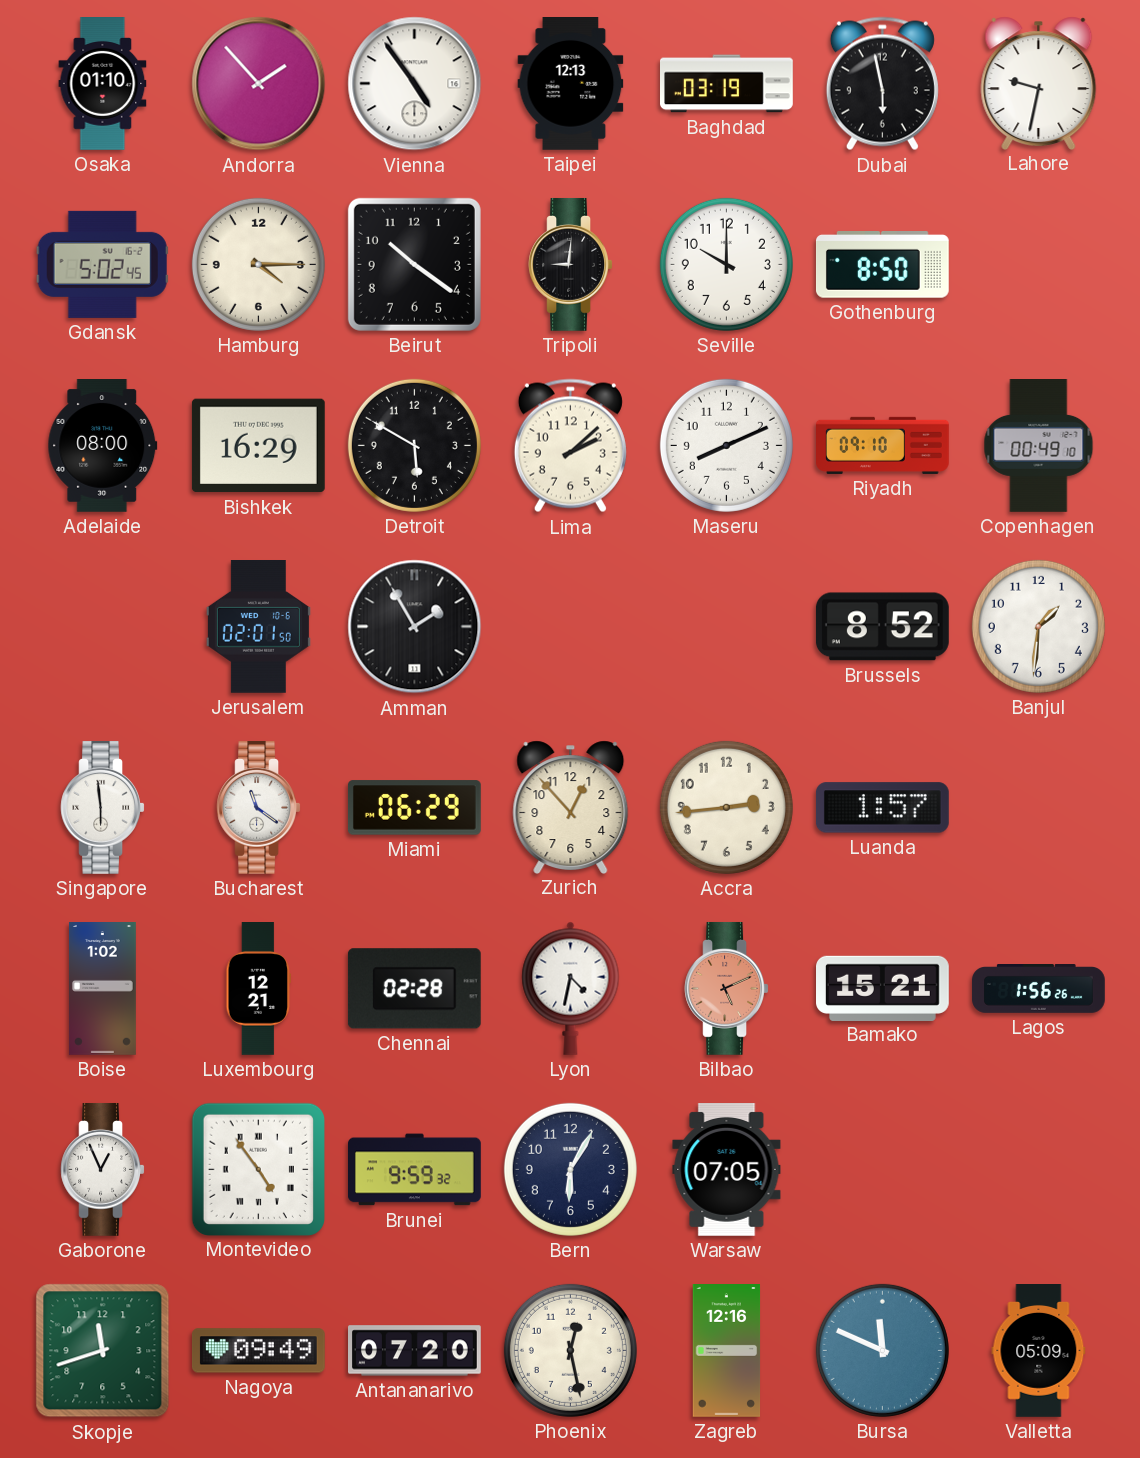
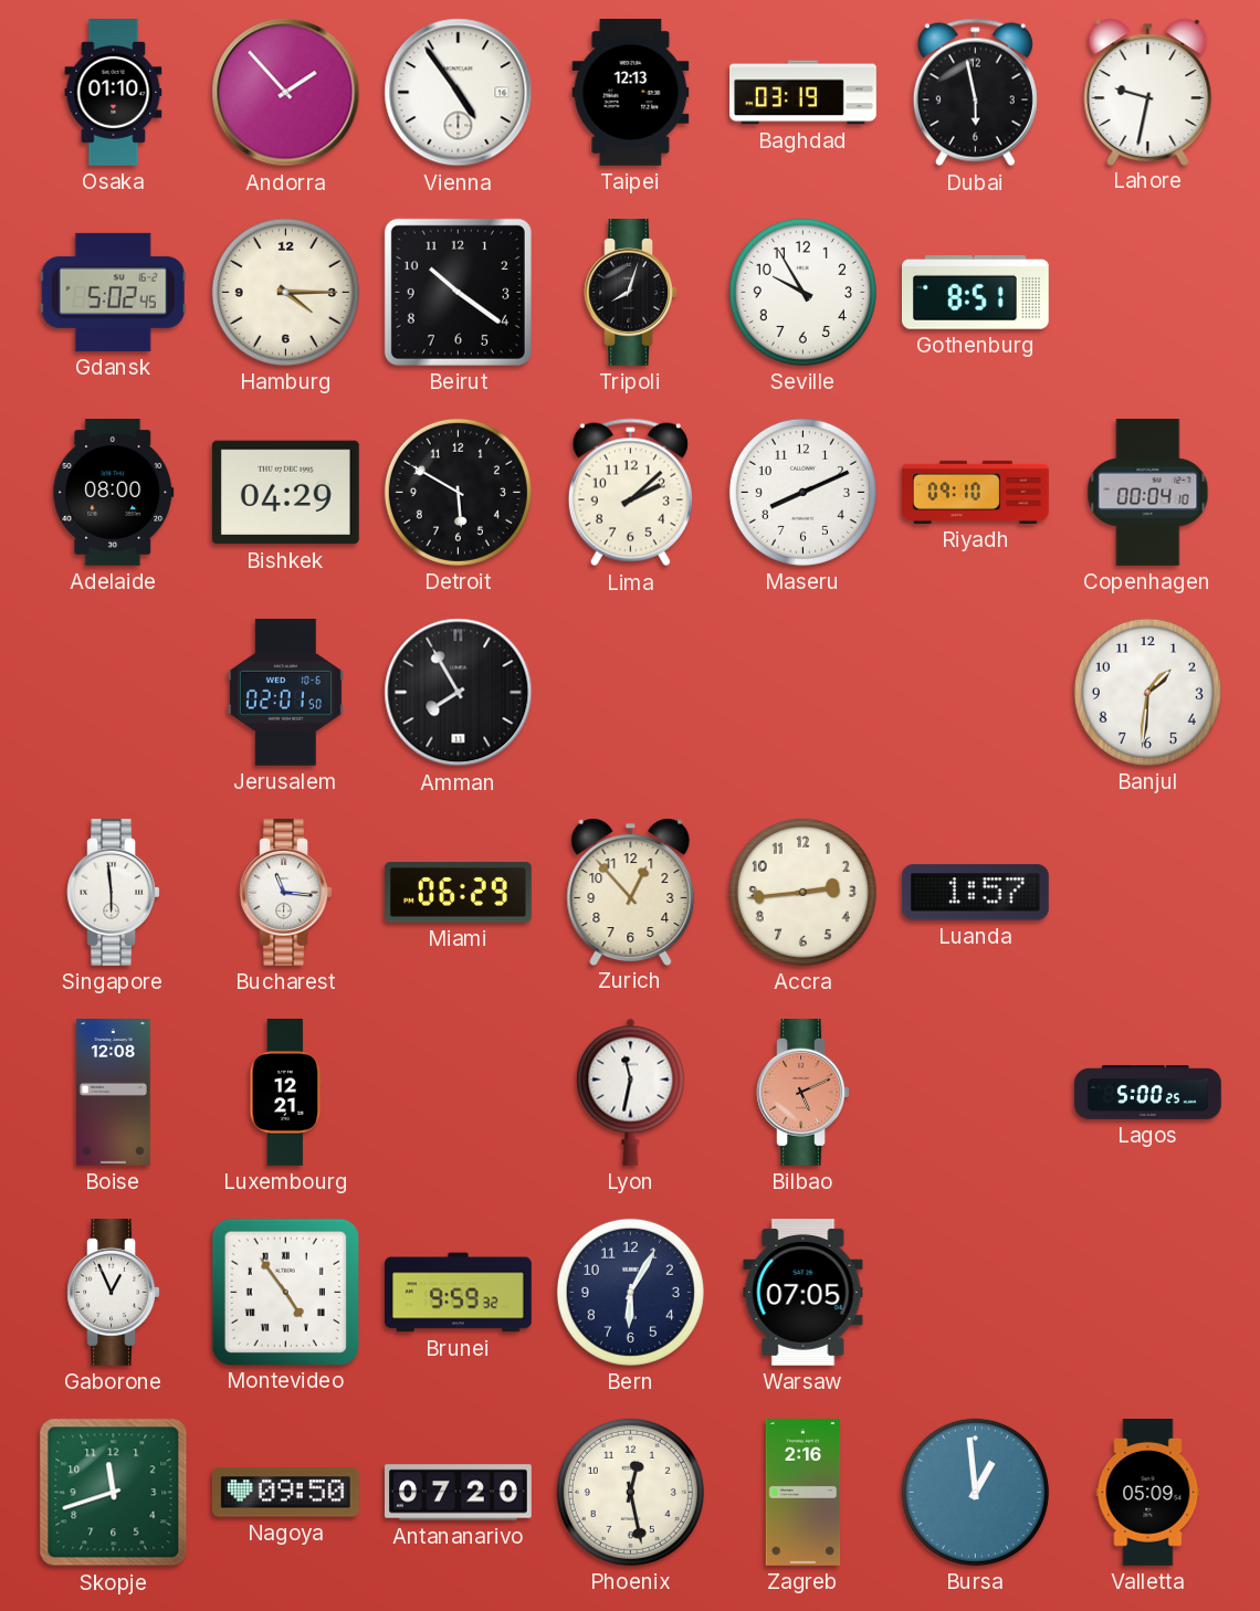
Tripoli: 9:01 -> 8:03
Seville: 10:00 -> 9:55
Gothenburg: 8:50 -> 8:51
Bishkek: 16:29 -> 04:29
Copenhagen: 00:49 -> 00:04
Amman: 1:55 -> 7:55
Brussels: 8:52 -> none
Bucharest: 11:21 -> 11:16
Boise: 1:02 -> 12:08
Chennai: 02:28 -> none
Lyon: 4:32 -> 11:32
Bamako: 15:21 -> none
Lagos: 1:56 -> 5:00
Nagoya: 09:49 -> 09:50
Zagreb: 12:16 -> 2:16
Bursa: 11:49 -> 12:59
